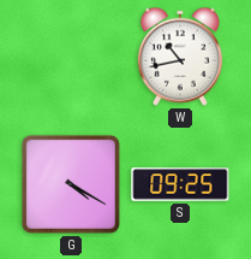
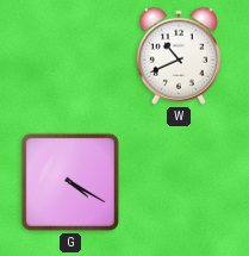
W: 10:43 -> 10:41
S: 09:25 -> none
